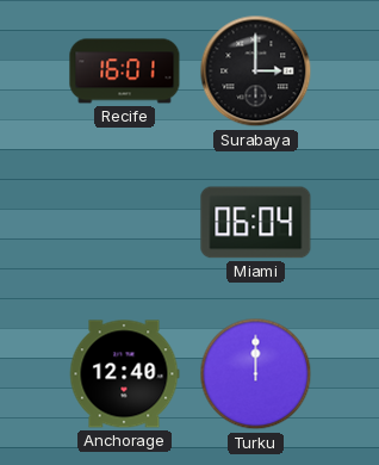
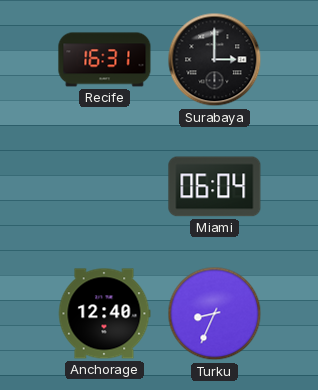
Recife: 16:01 -> 16:31
Turku: 12:00 -> 8:34
